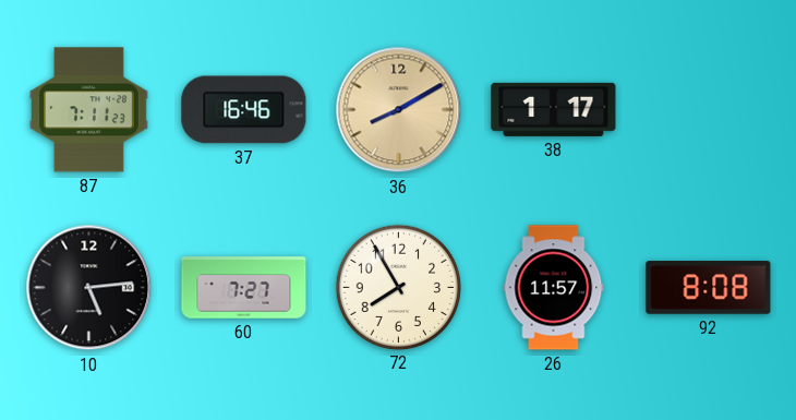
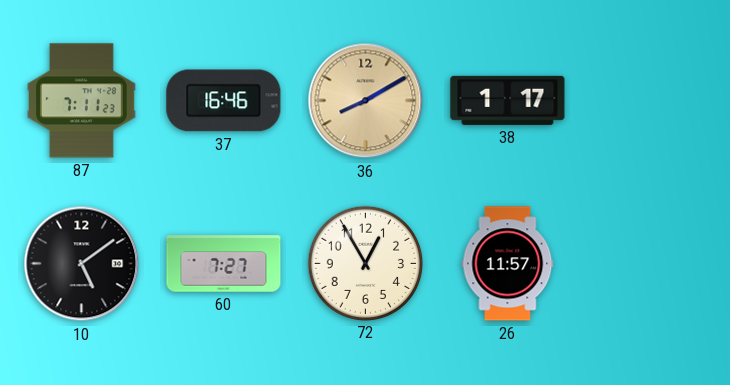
10: 5:14 -> 5:09
72: 7:55 -> 12:55
92: 8:08 -> none
